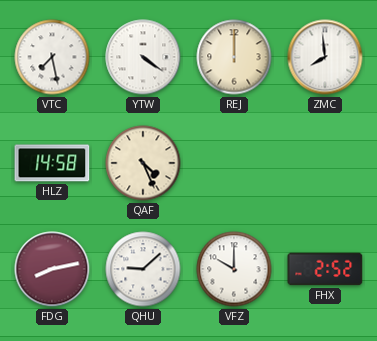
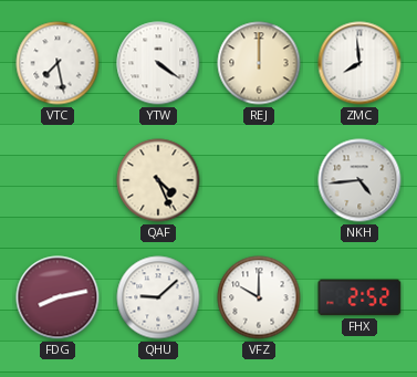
HLZ: 14:58 -> none
NKH: none -> 4:44
